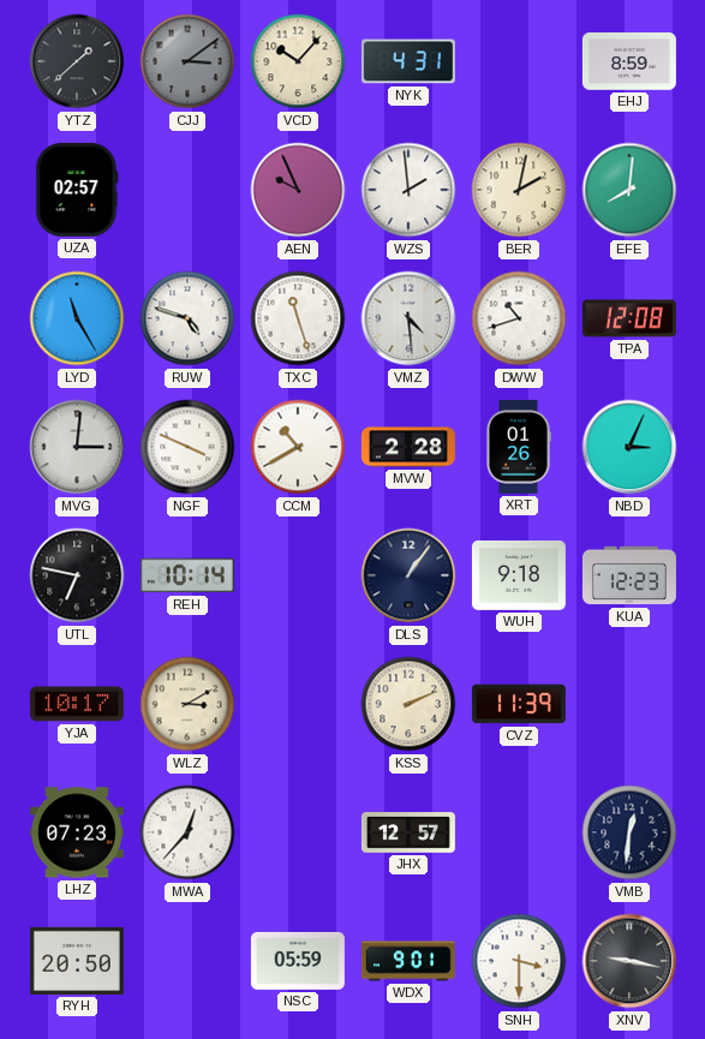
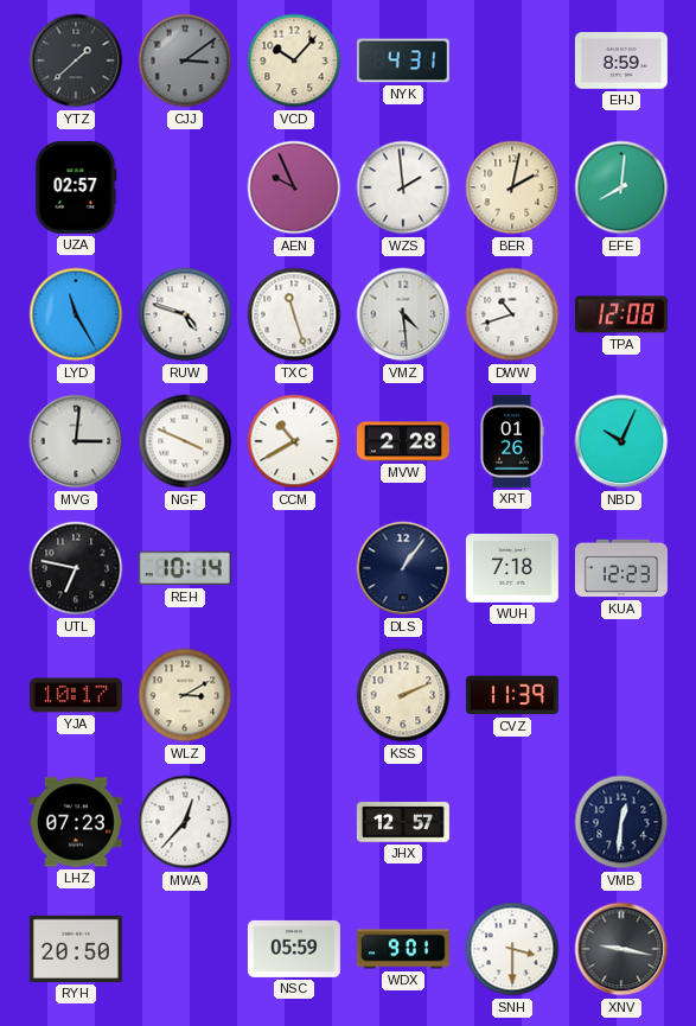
NBD: 3:04 -> 10:04
WUH: 9:18 -> 7:18
